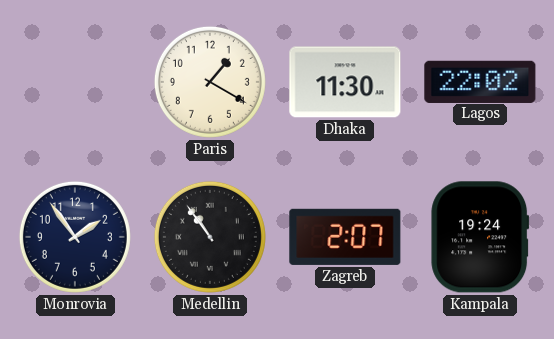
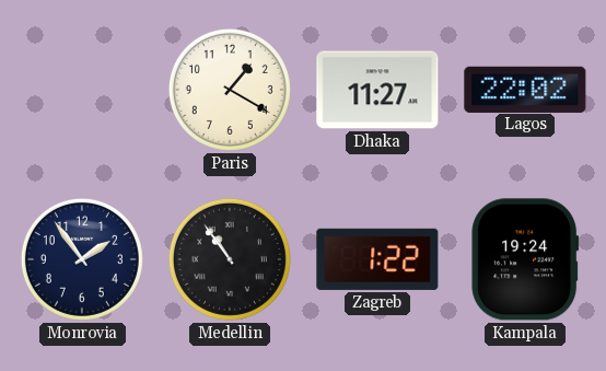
Dhaka: 11:30 -> 11:27
Zagreb: 2:07 -> 1:22
